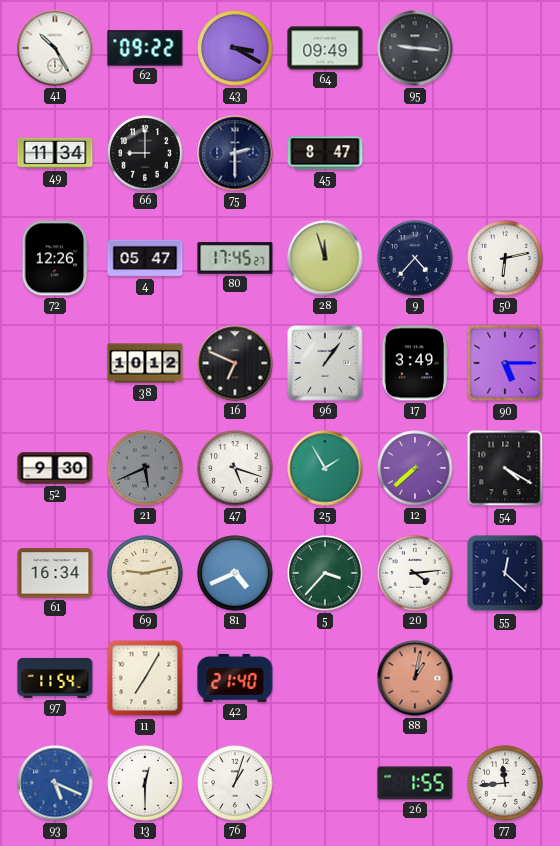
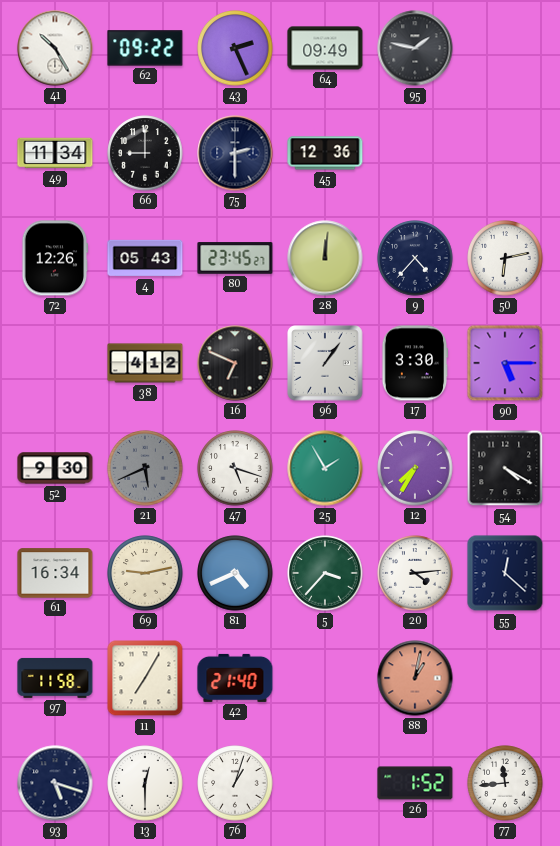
43: 3:20 -> 2:26
95: 9:16 -> 1:47
45: 8:47 -> 12:36
4: 05:47 -> 05:43
80: 17:45 -> 23:45
28: 11:57 -> 12:01
38: 10:12 -> 4:12
17: 3:49 -> 3:30
12: 7:38 -> 7:35
97: 11:54 -> 11:58
93: 5:19 -> 5:18
93 dial: blue -> navy
26: 1:55 -> 1:52
